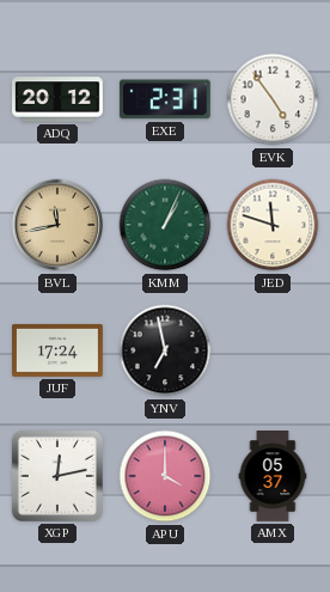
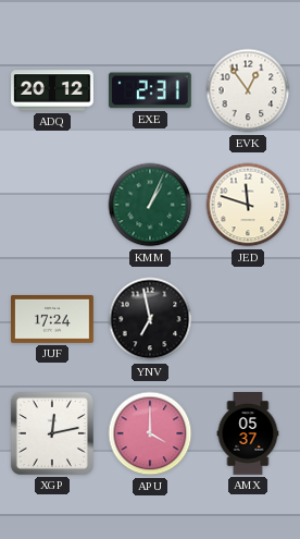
EVK: 4:54 -> 12:54
BVL: 11:43 -> none
